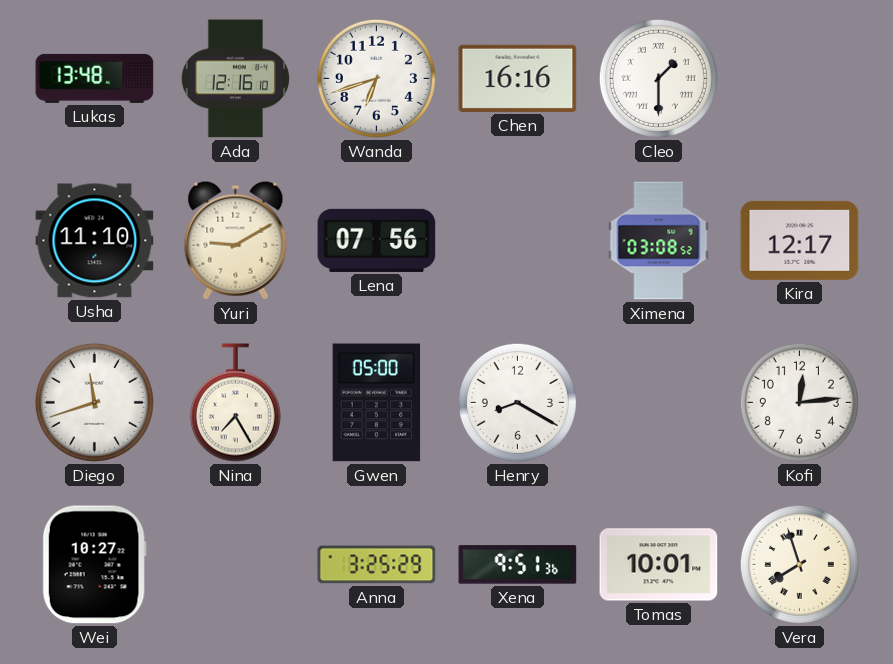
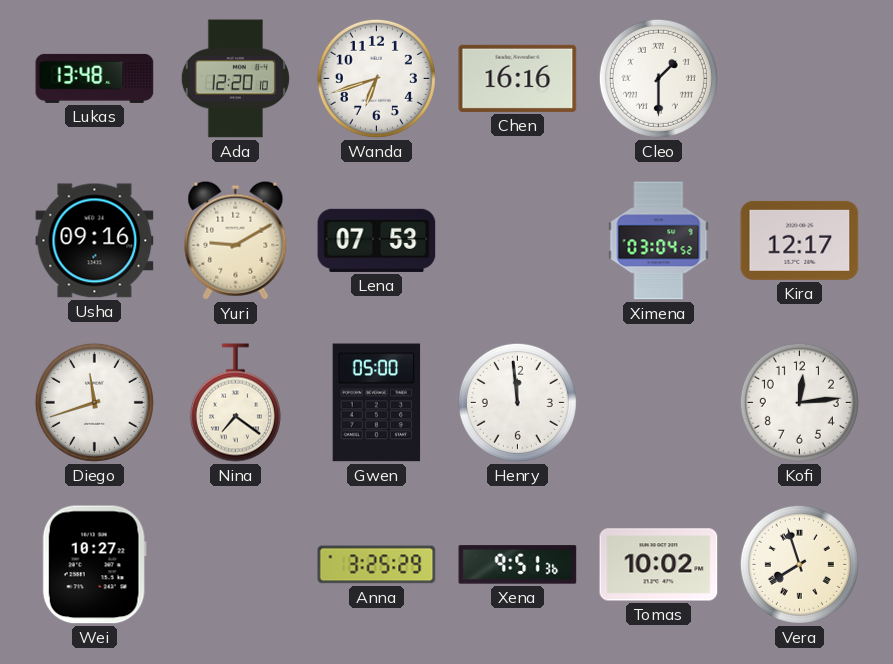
Ada: 12:16 -> 12:20
Usha: 11:10 -> 09:16
Lena: 07:56 -> 07:53
Ximena: 03:08 -> 03:04
Nina: 7:25 -> 7:21
Henry: 8:20 -> 11:59
Tomas: 10:01 -> 10:02
